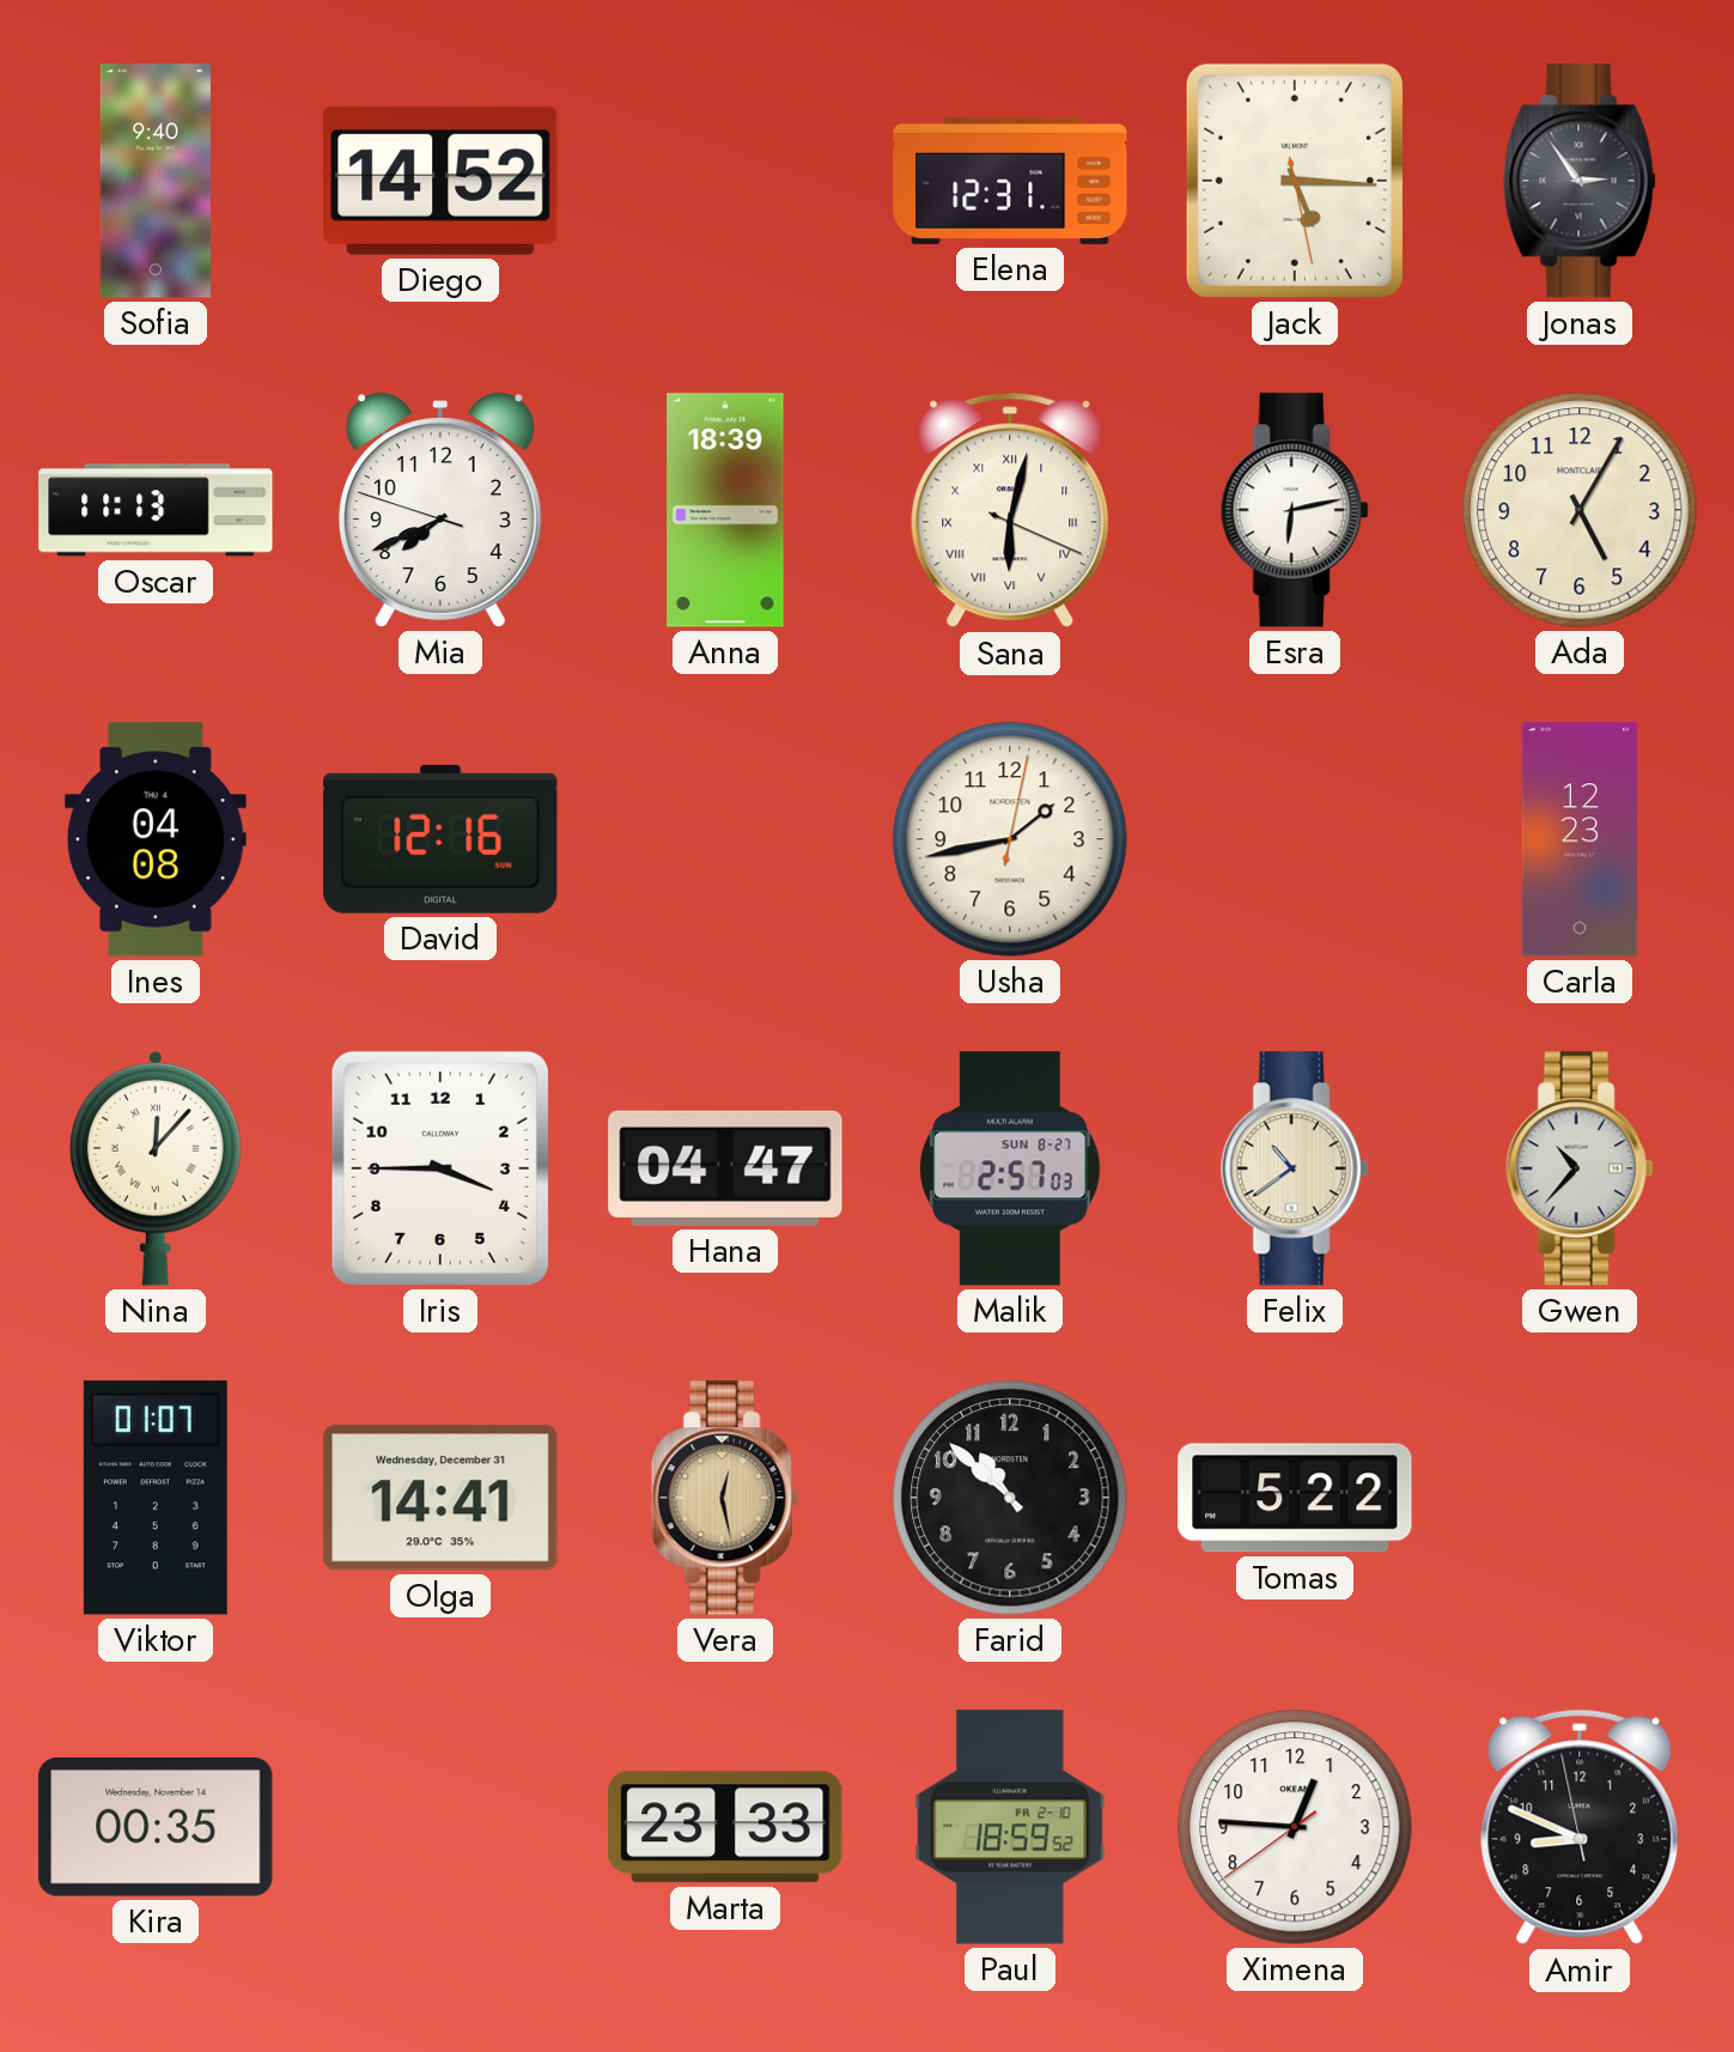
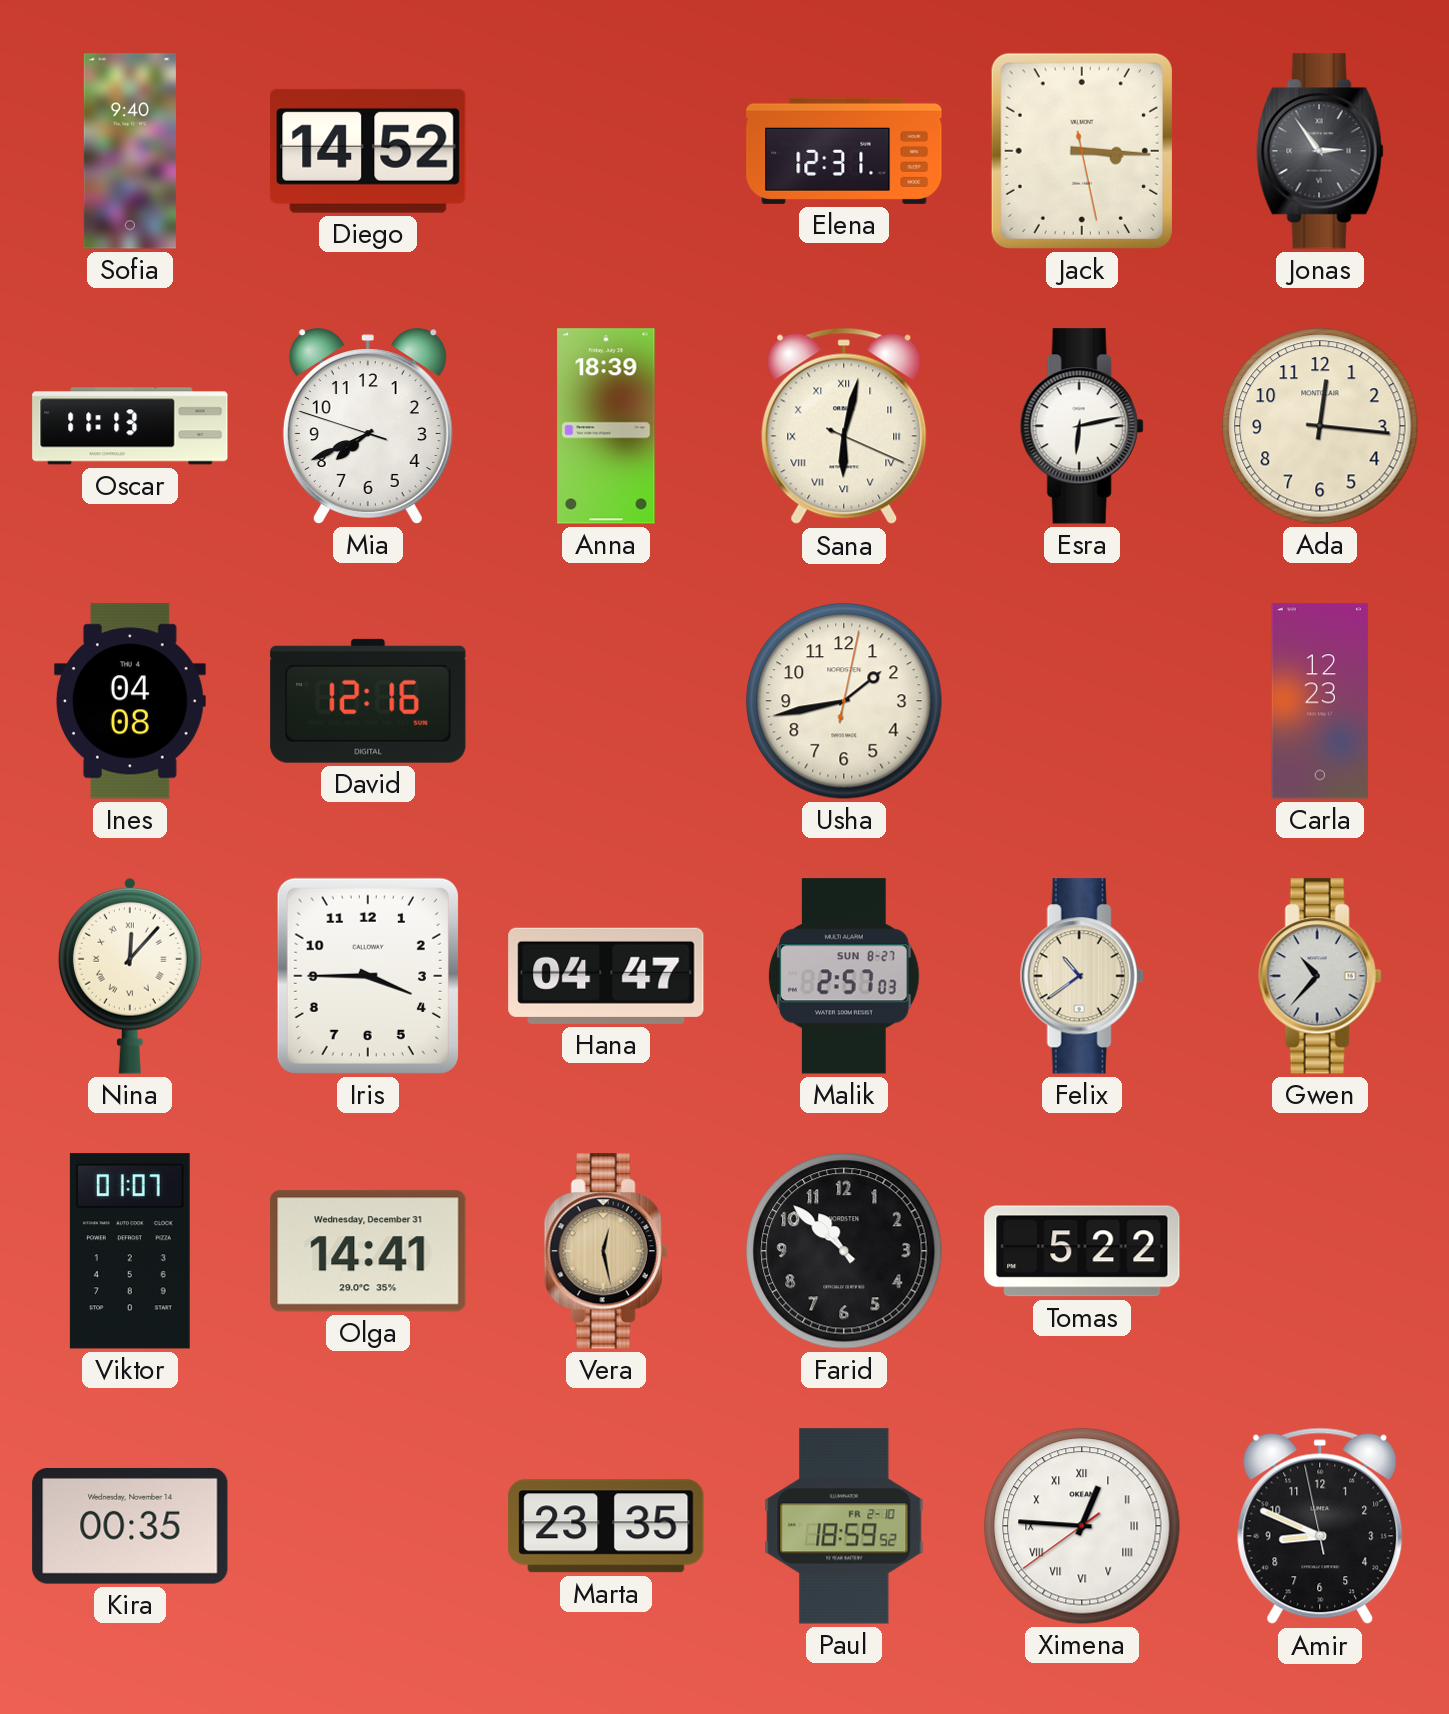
Jack: 5:15 -> 3:15
Ada: 5:05 -> 12:16
Marta: 23:33 -> 23:35
Ximena numerals: Arabic -> Roman
